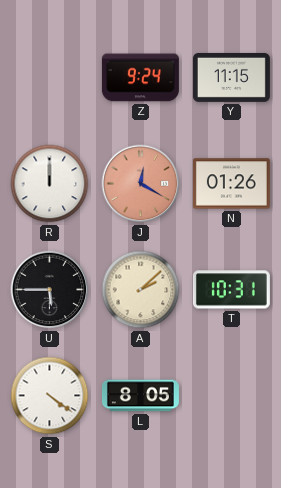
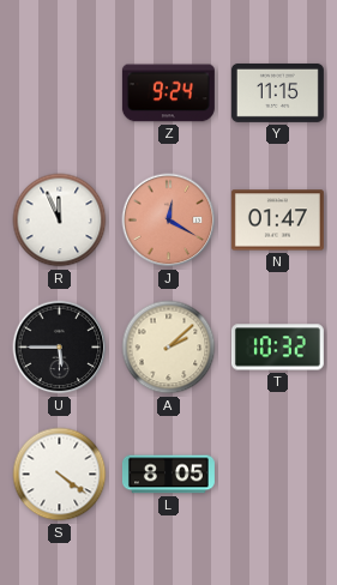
R: 12:00 -> 11:56
N: 01:26 -> 01:47
T: 10:31 -> 10:32
